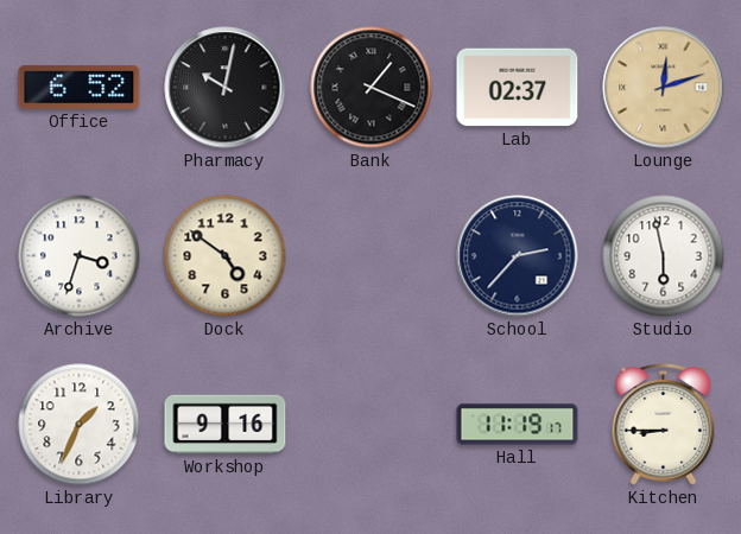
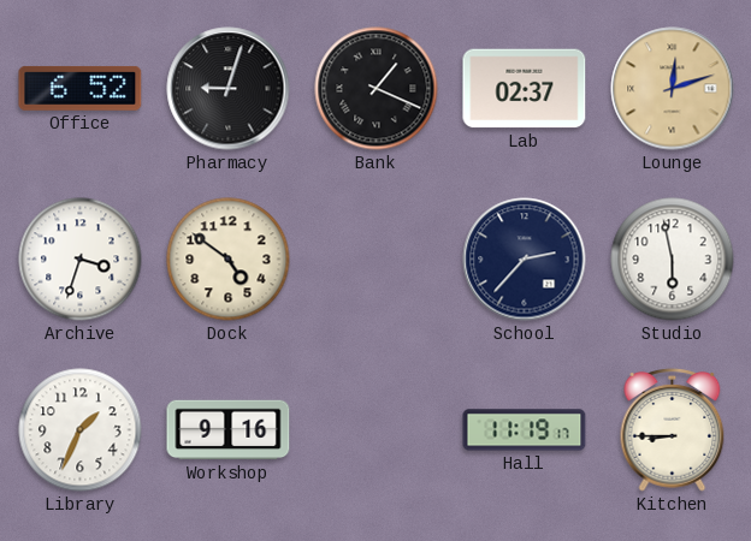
Pharmacy: 10:02 -> 9:03
